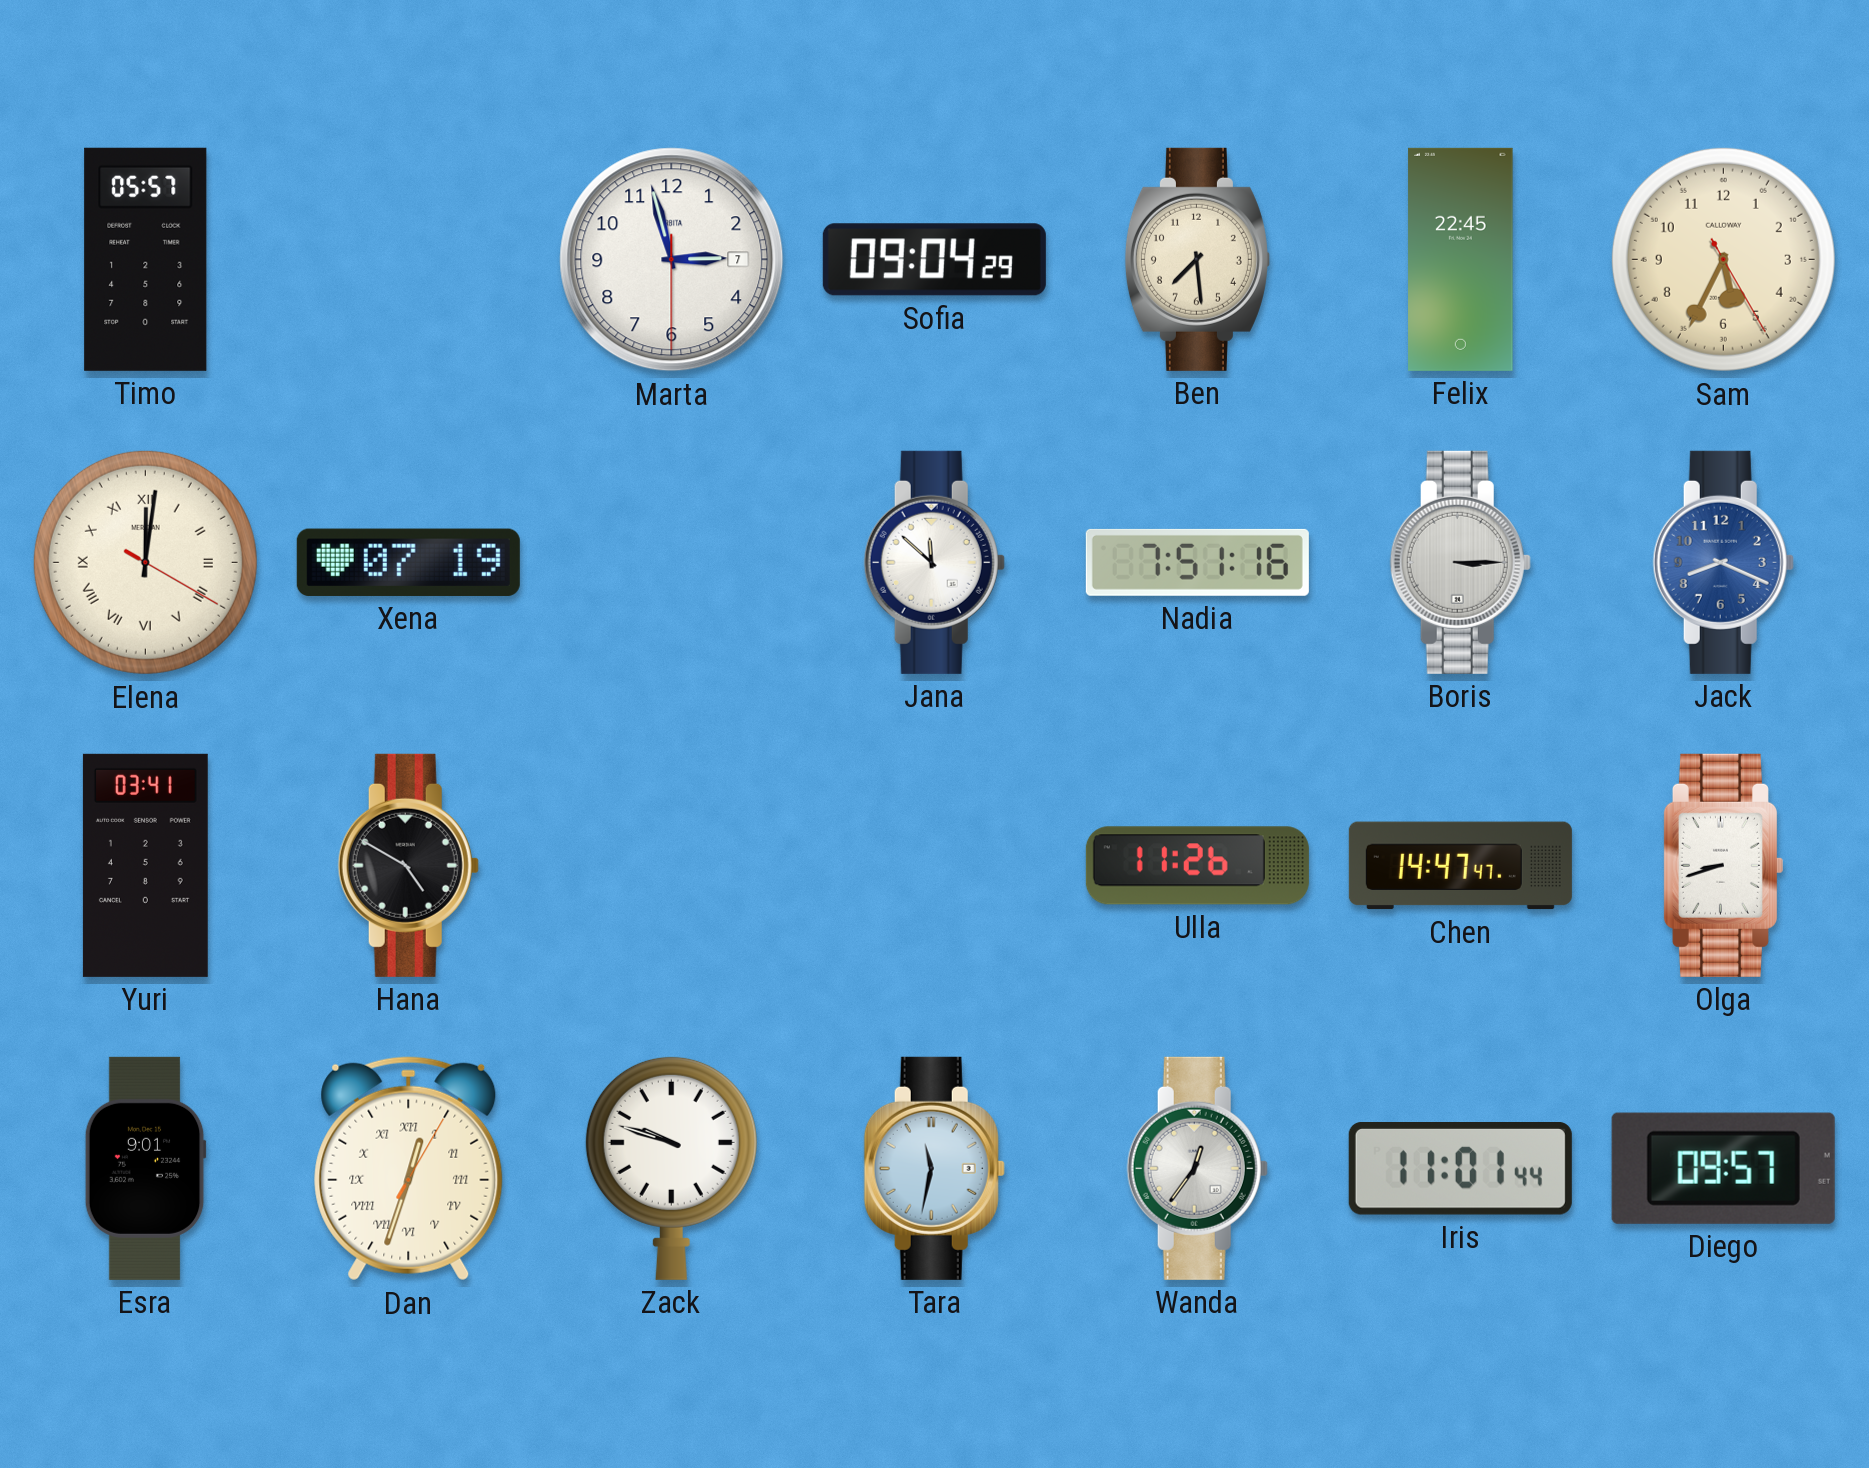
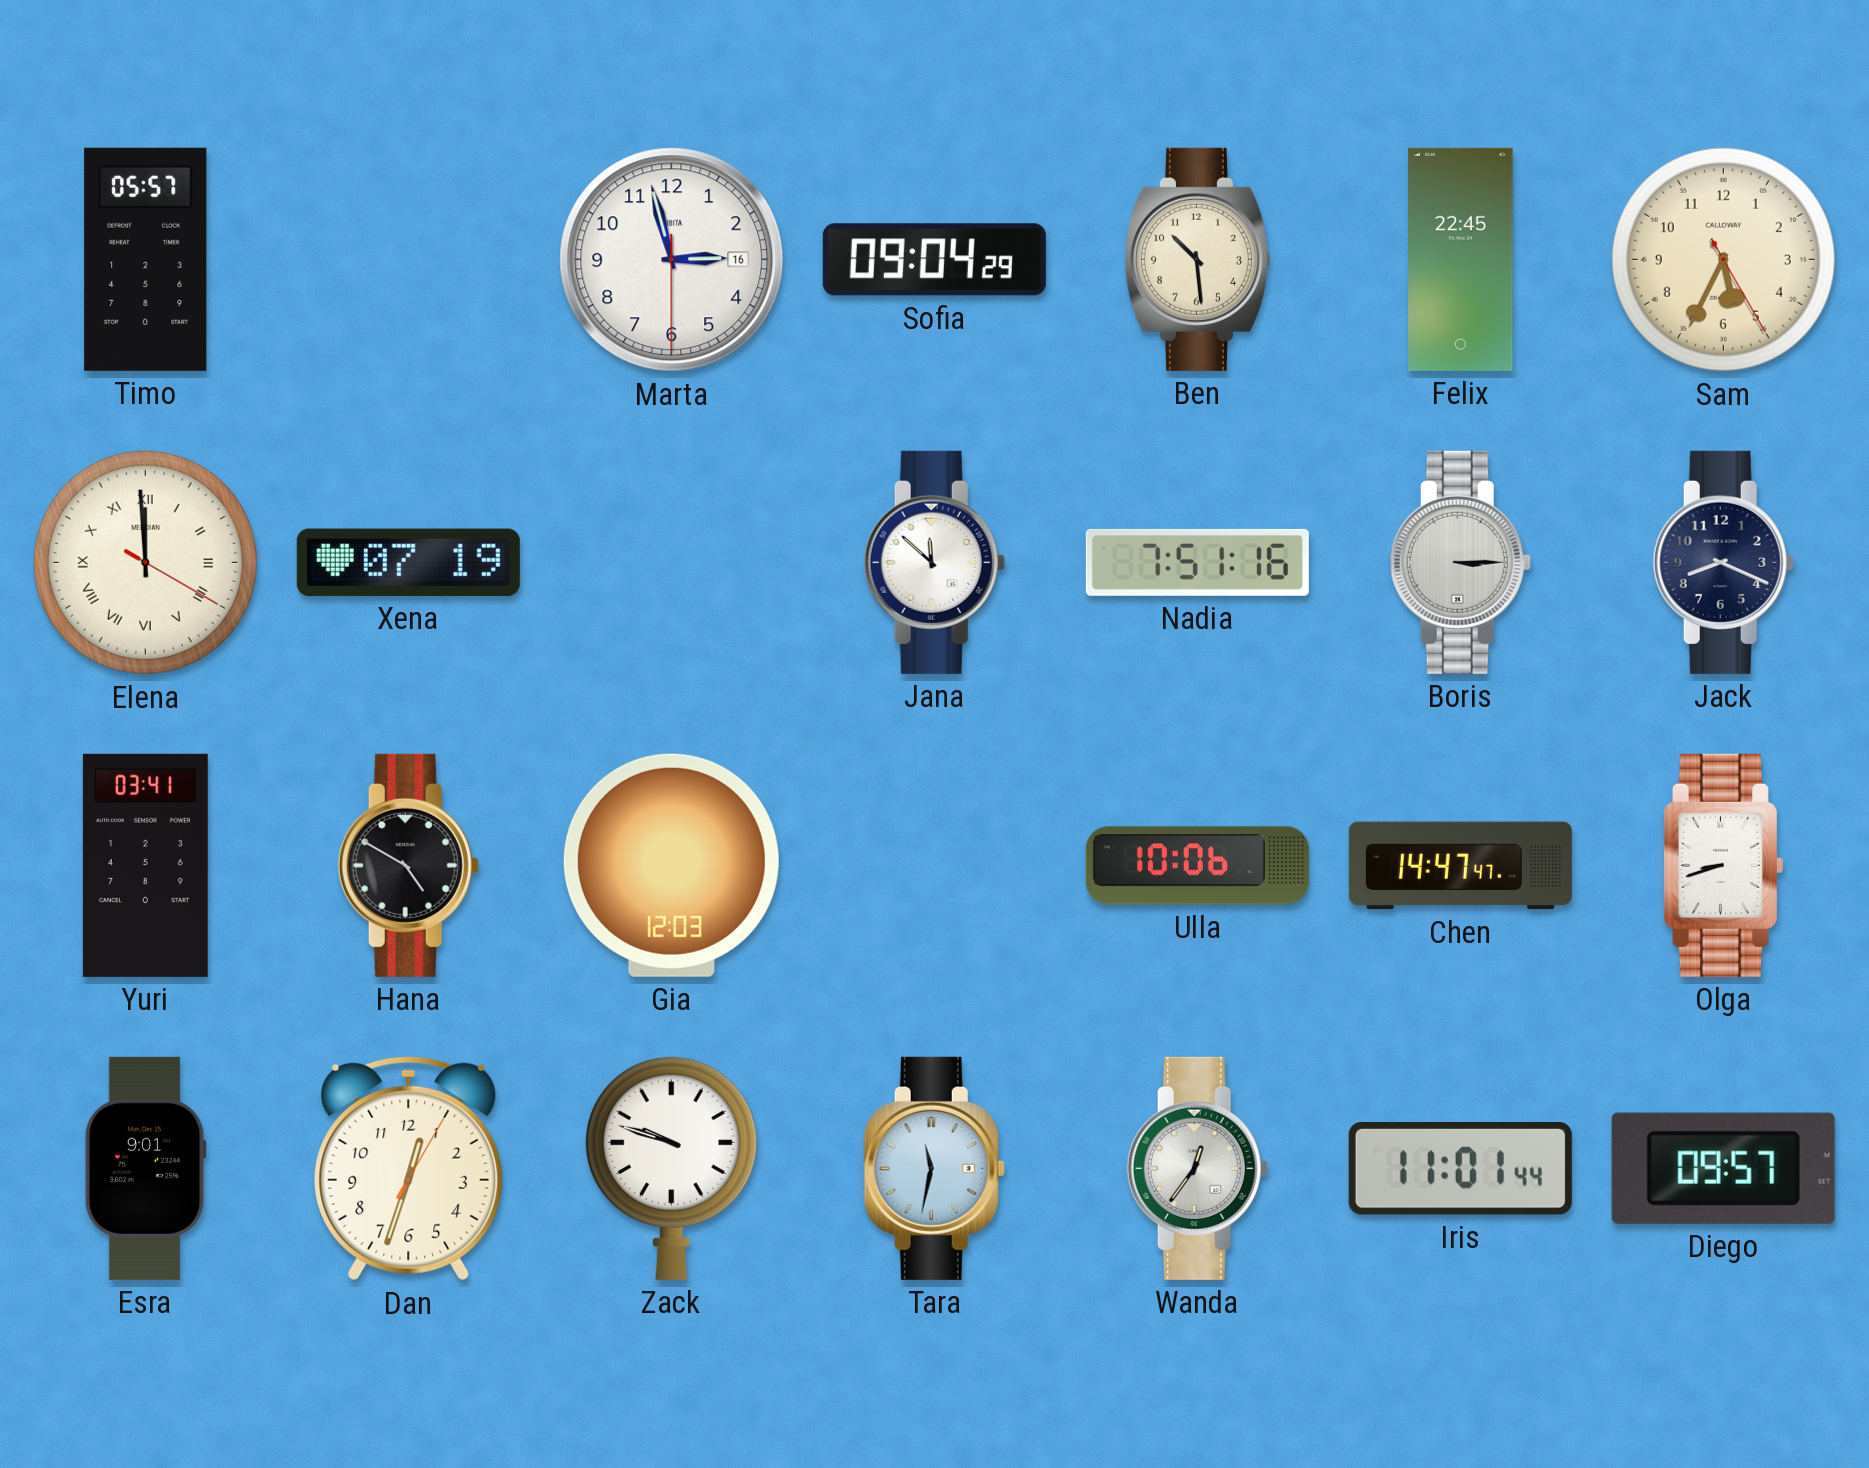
Marta date: 7 -> 16
Ben: 7:29 -> 10:29
Elena: 12:01 -> 11:59
Jack dial: blue -> navy
Gia: none -> 12:03
Ulla: 11:26 -> 10:06
Dan numerals: Roman -> Arabic
